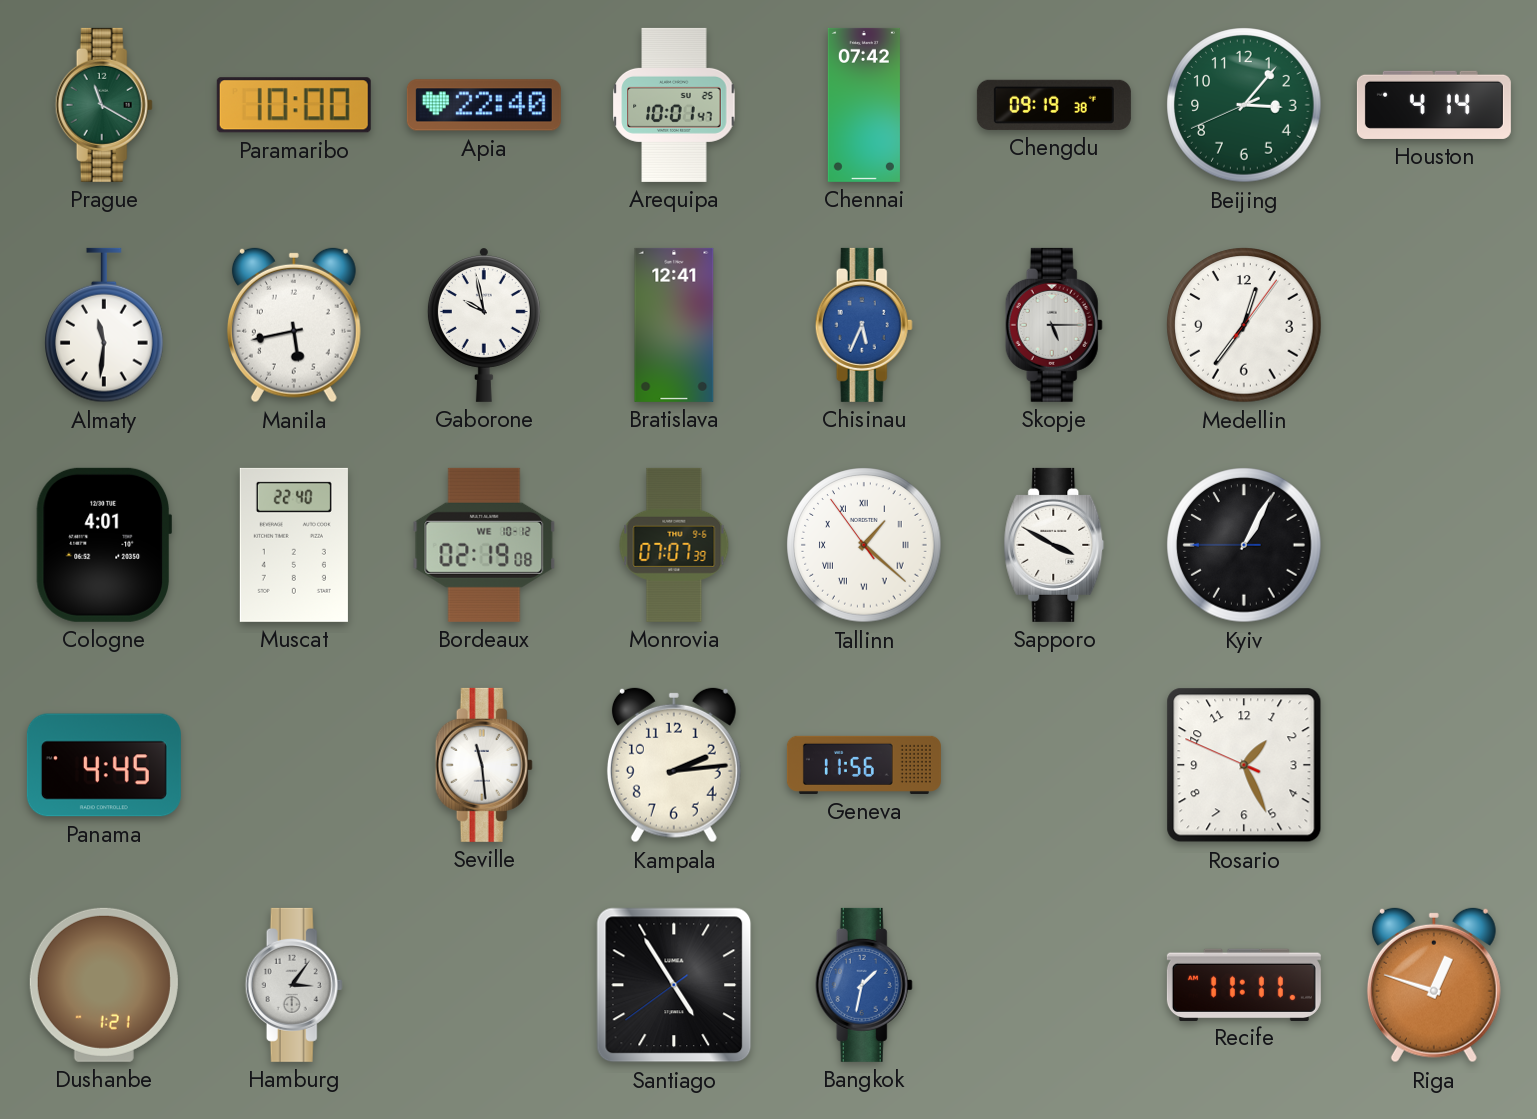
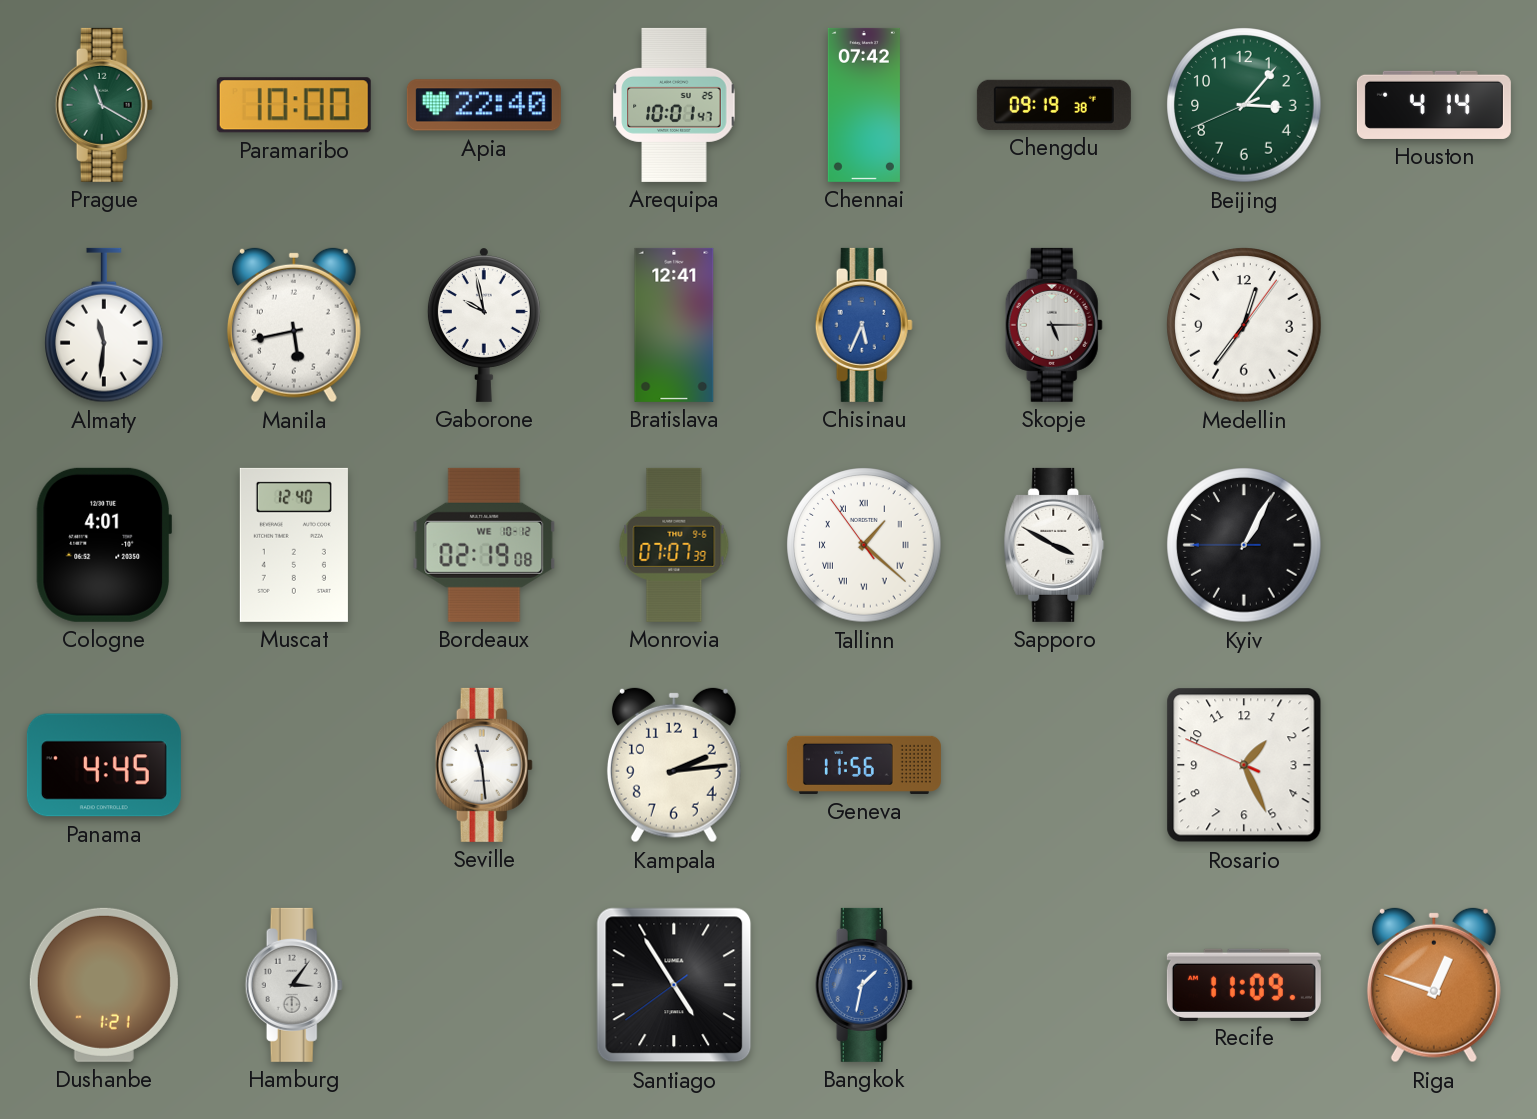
Muscat: 22:40 -> 12:40
Recife: 11:11 -> 11:09
